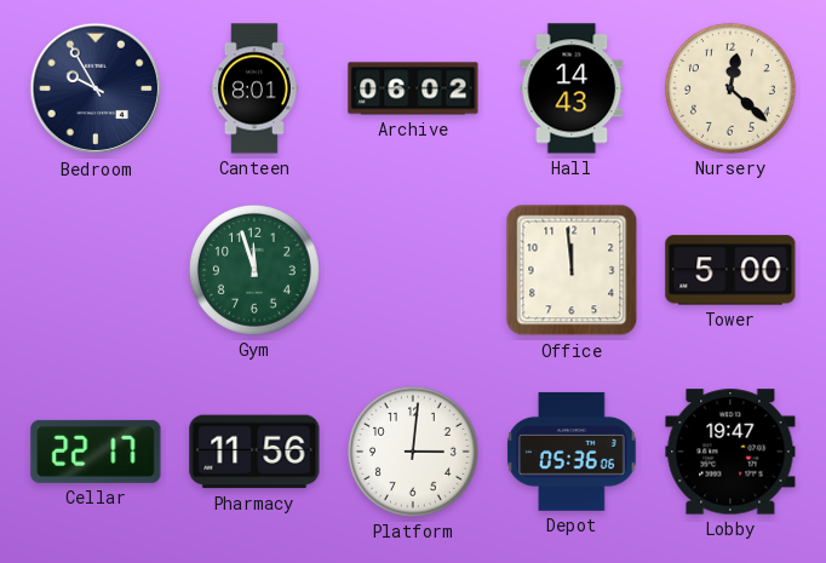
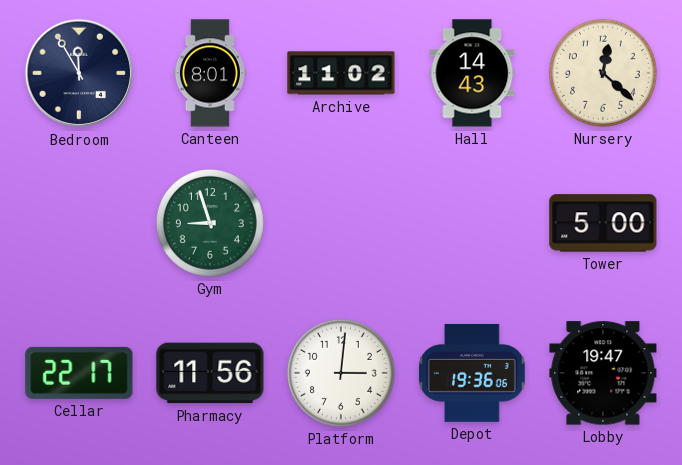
Bedroom: 9:55 -> 11:55
Archive: 06:02 -> 11:02
Gym: 11:57 -> 8:57
Office: 11:59 -> none
Depot: 05:36 -> 19:36
